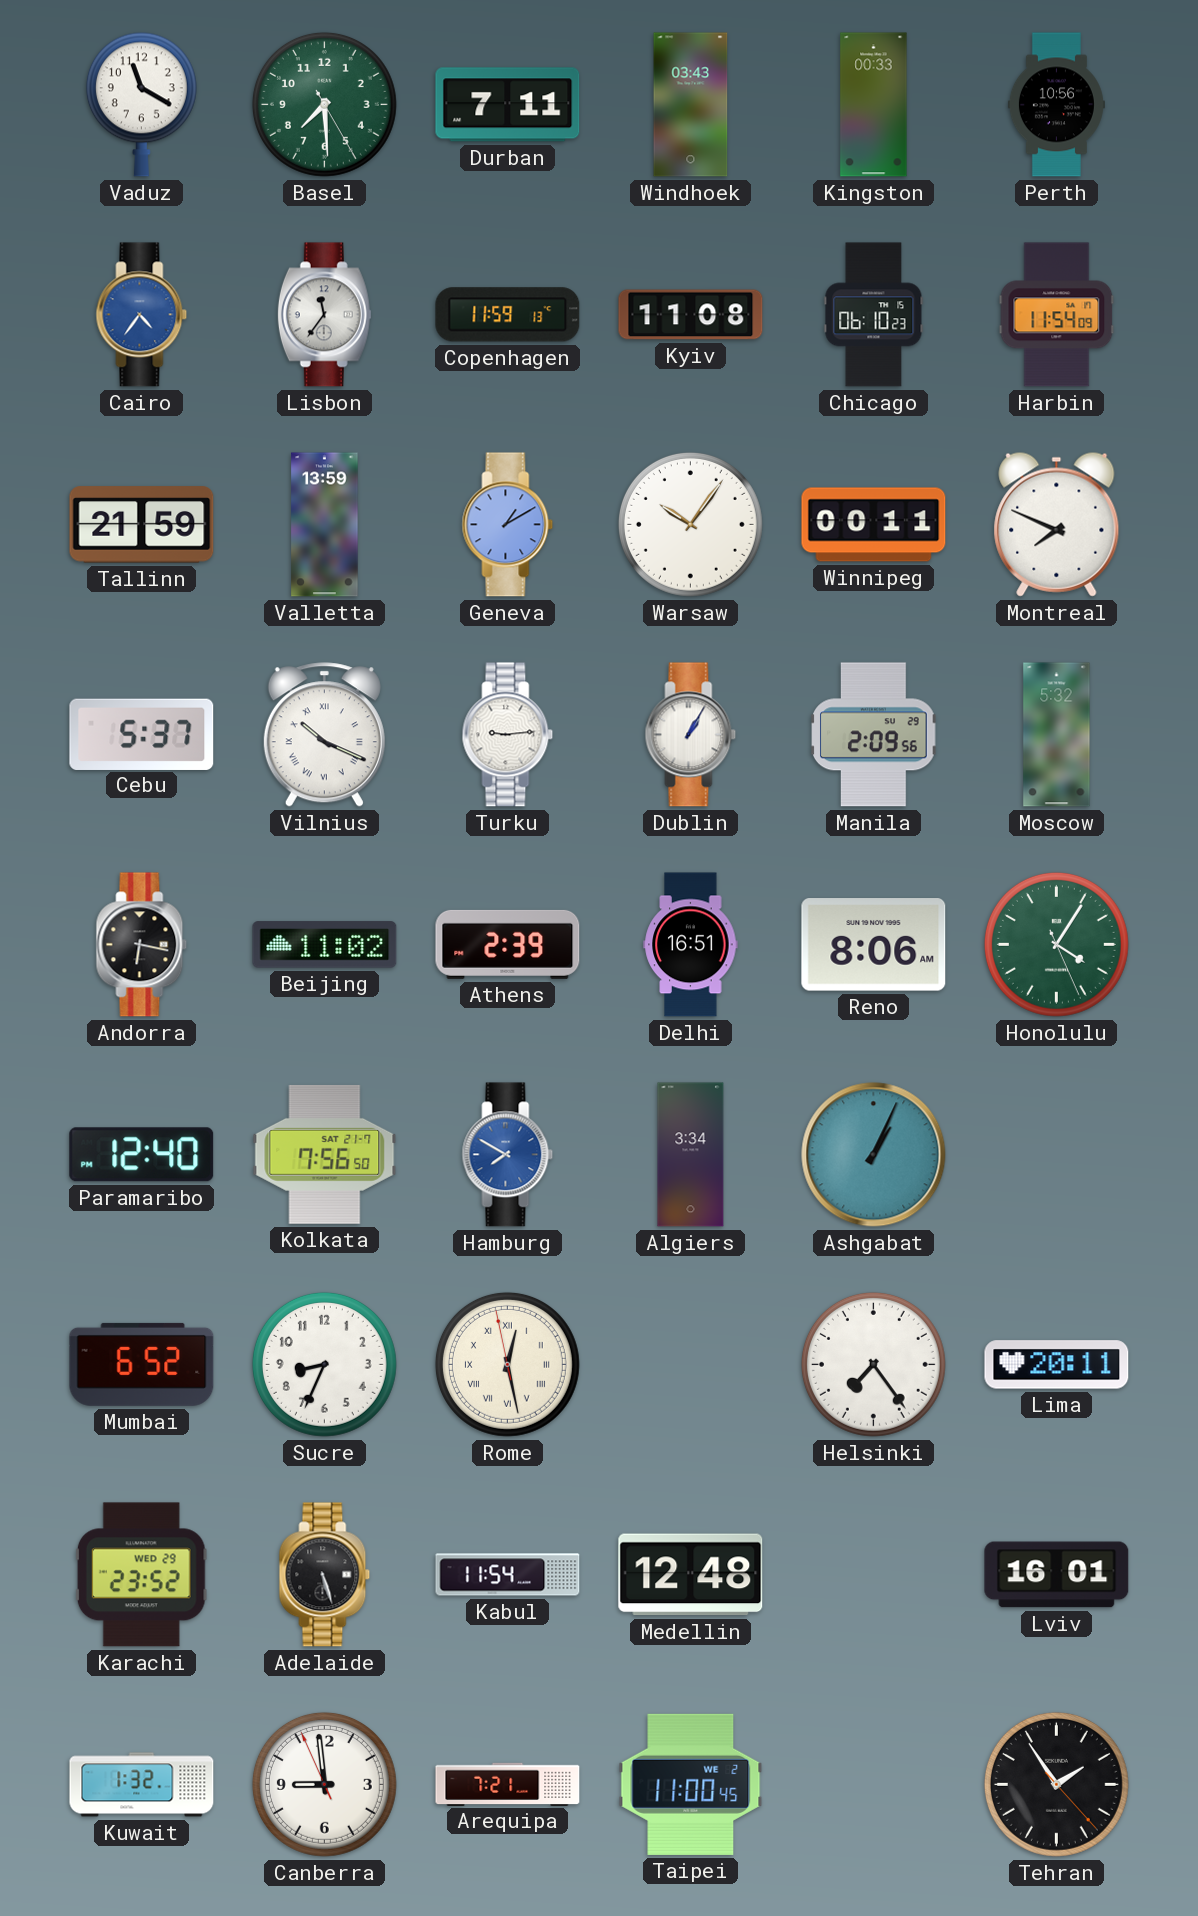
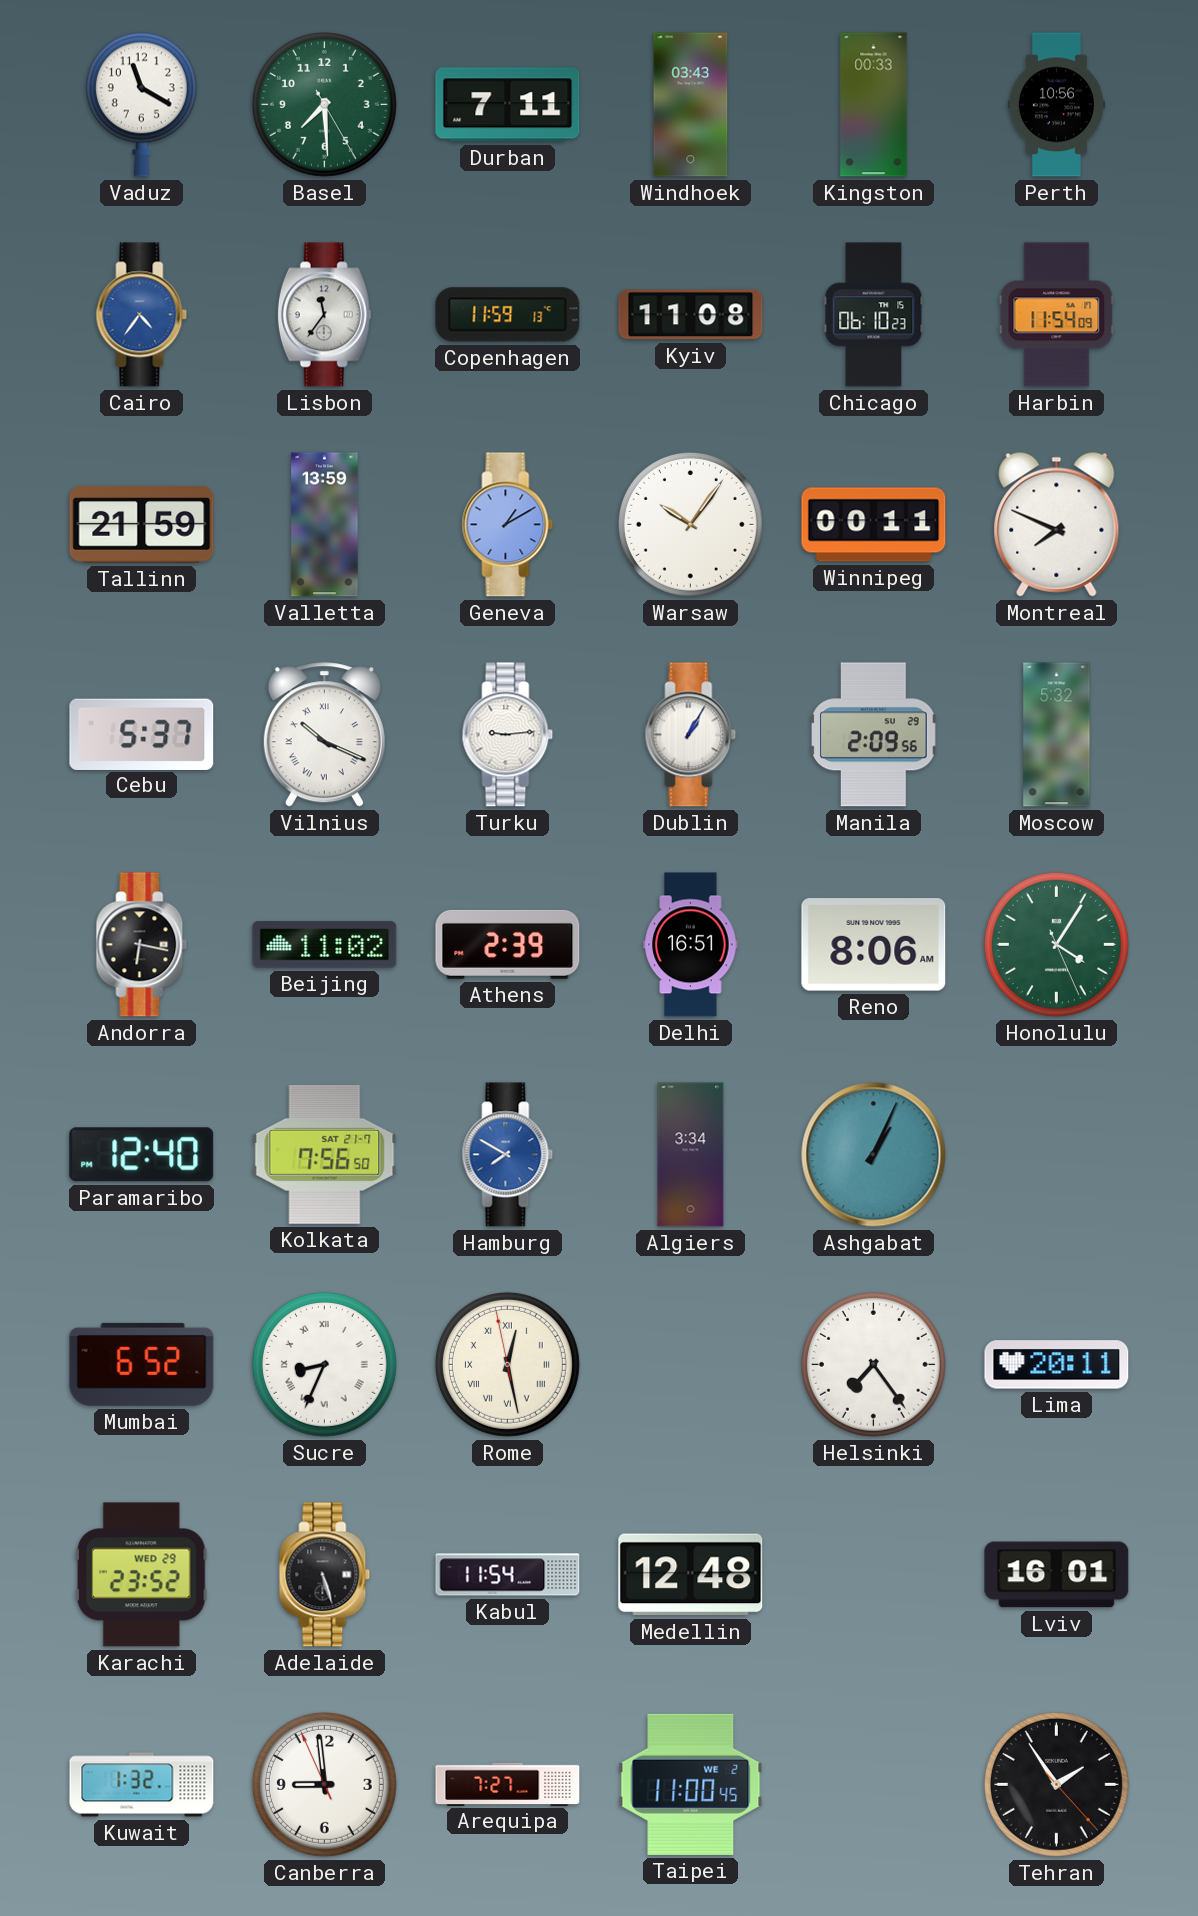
Sucre numerals: Arabic -> Roman
Arequipa: 7:21 -> 7:27
